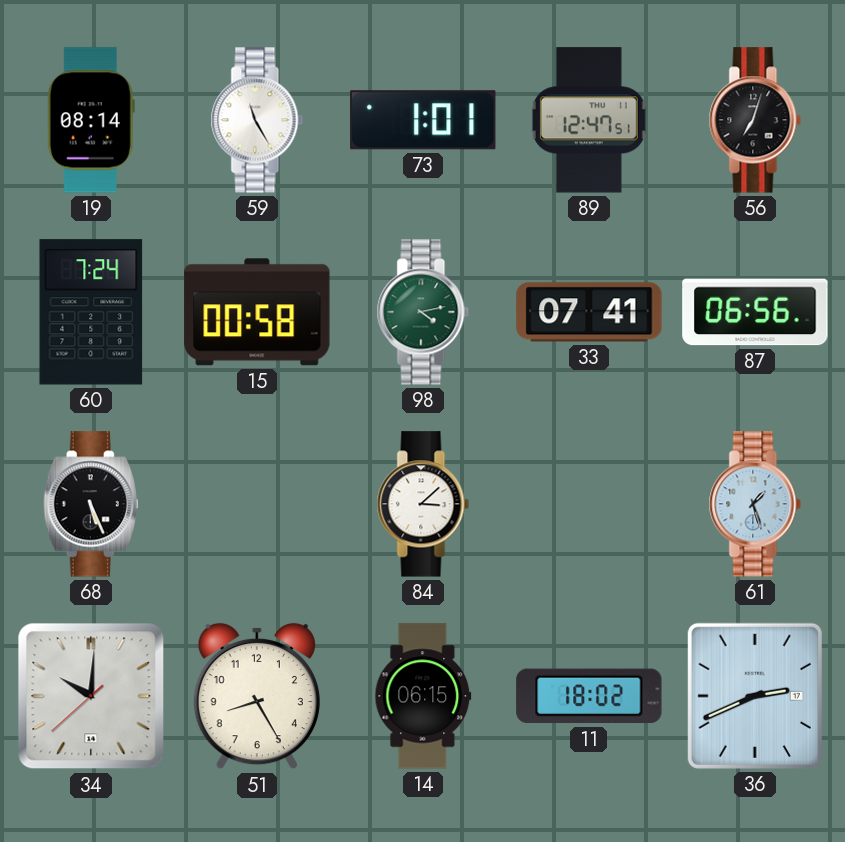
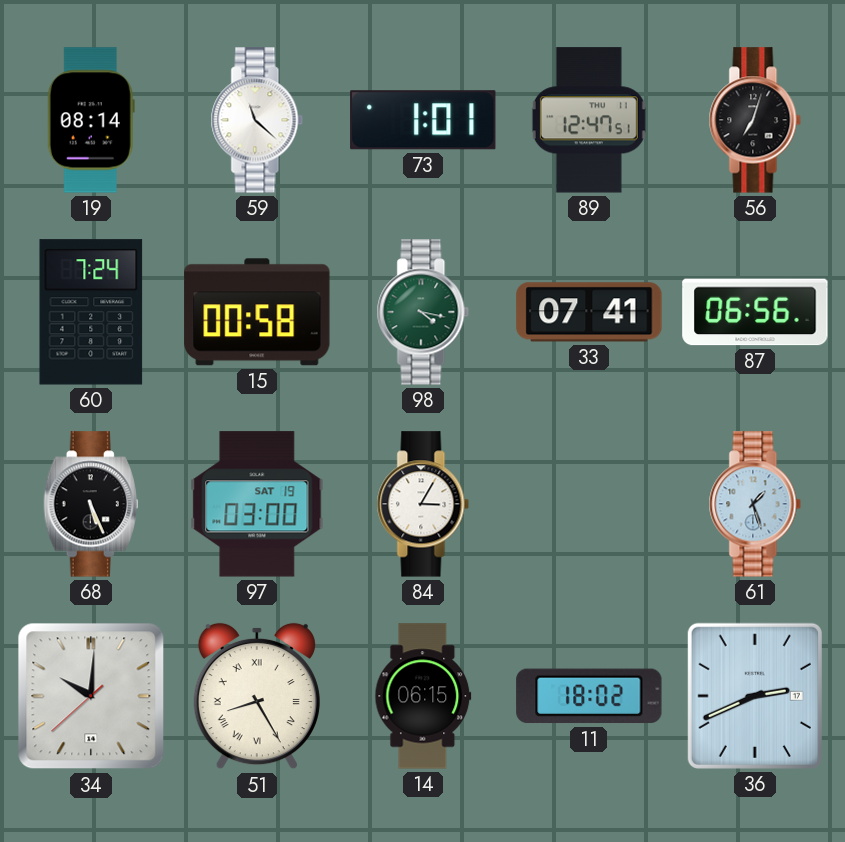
59: 11:25 -> 11:22
98: 4:13 -> 4:17
97: none -> 03:00
84: 3:08 -> 3:05
51 numerals: Arabic -> Roman
